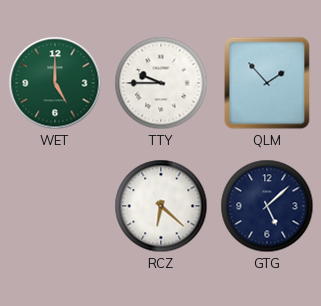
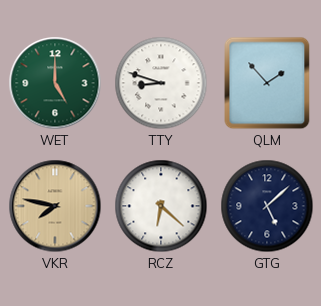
TTY: 9:45 -> 8:48
VKR: none -> 7:47
